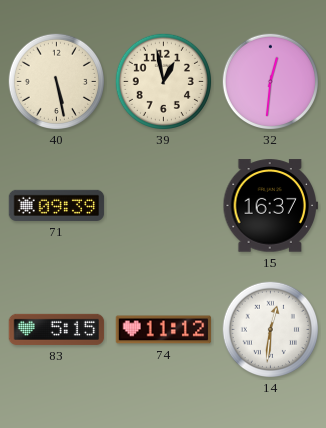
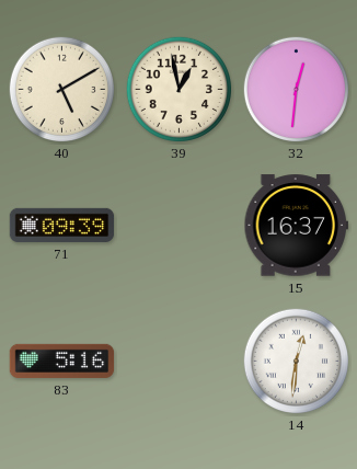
40: 5:28 -> 5:10
83: 5:15 -> 5:16
74: 11:12 -> none
